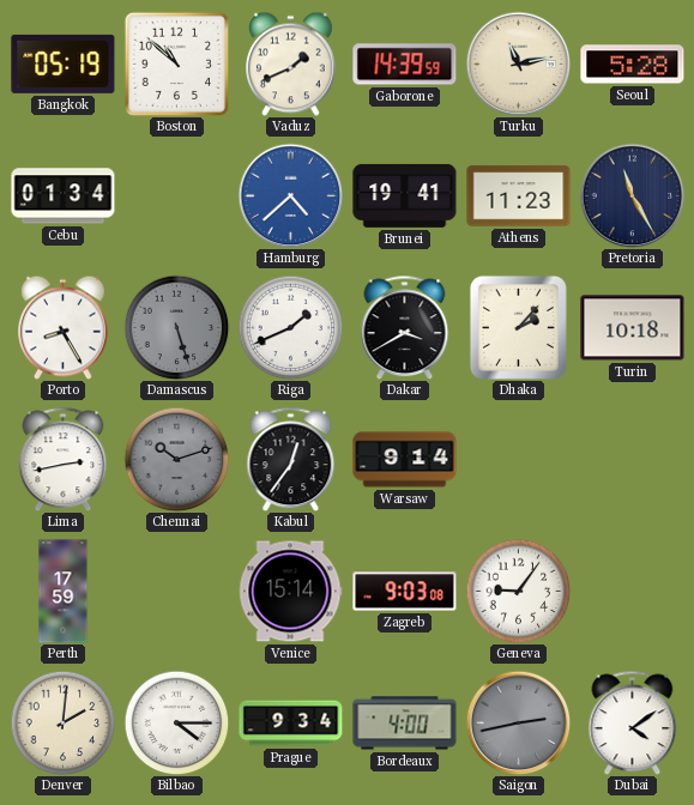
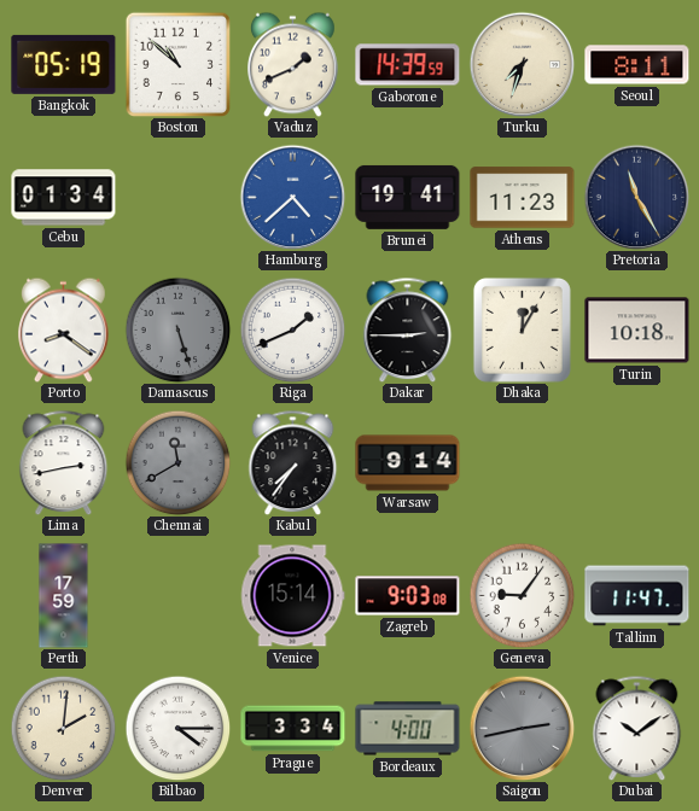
Turku: 11:13 -> 7:33
Seoul: 5:28 -> 8:11
Porto: 8:25 -> 8:21
Dakar: 3:40 -> 2:45
Dhaka: 2:07 -> 12:05
Chennai: 10:12 -> 11:40
Kabul: 12:36 -> 7:36
Tallinn: none -> 11:47
Prague: 9:34 -> 3:34
Dubai: 4:09 -> 10:09
